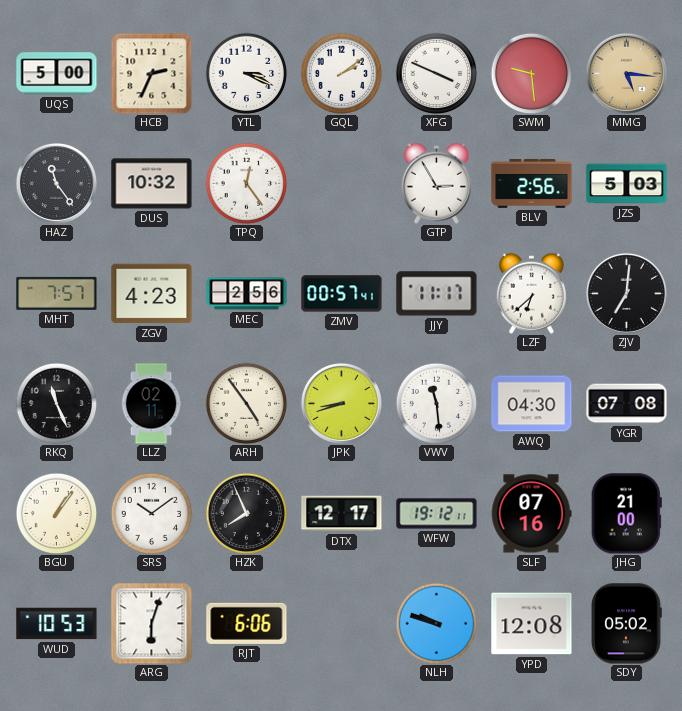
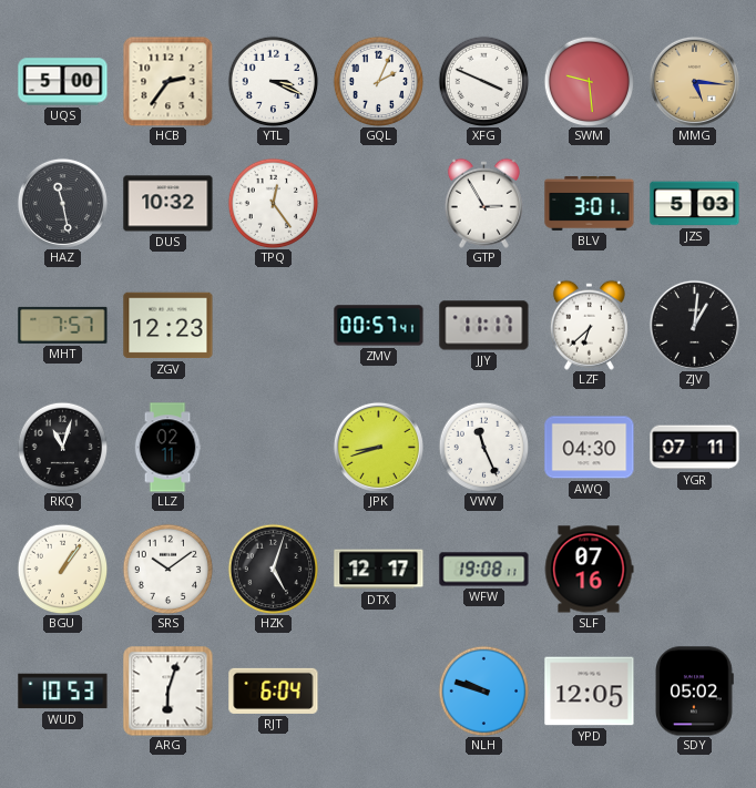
HCB: 2:34 -> 2:36
GQL: 2:09 -> 2:04
HAZ: 11:24 -> 11:28
BLV: 2:56 -> 3:01
ZGV: 4:23 -> 12:23
MEC: 2:56 -> none
ZJV: 7:01 -> 1:01
RKQ: 11:26 -> 11:03
ARH: 4:54 -> none
VWV: 11:29 -> 11:26
YGR: 07:08 -> 07:11
HZK: 7:56 -> 5:03
WFW: 19:12 -> 19:08
JHG: 21:00 -> none
RJT: 6:06 -> 6:04
YPD: 12:08 -> 12:05
